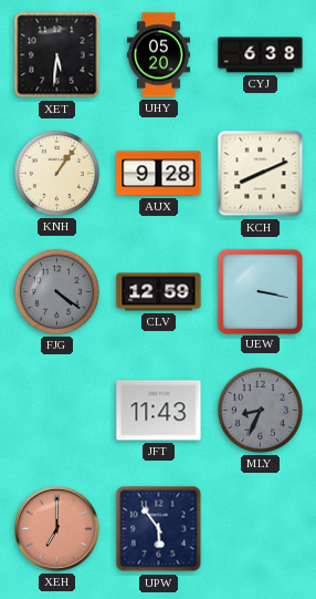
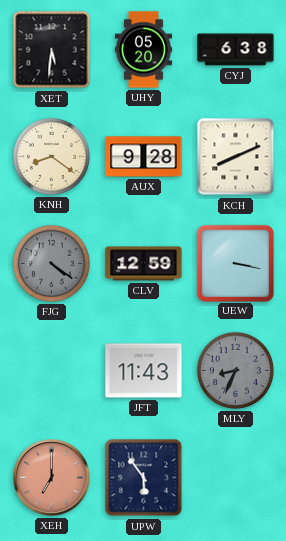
KNH: 1:06 -> 8:21
